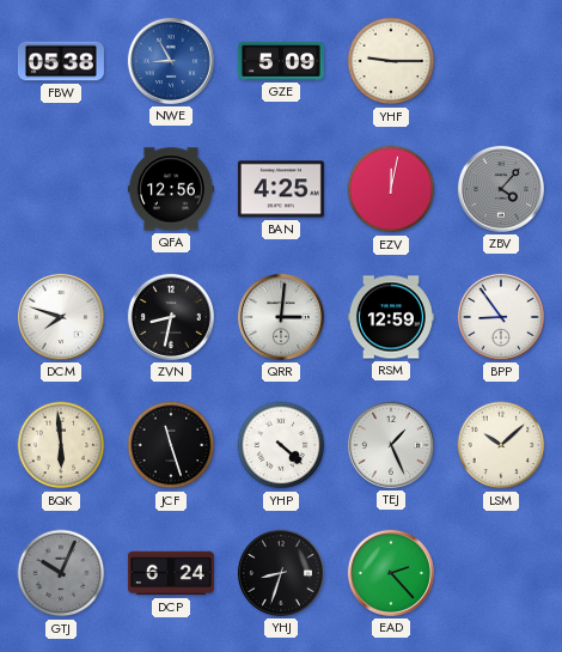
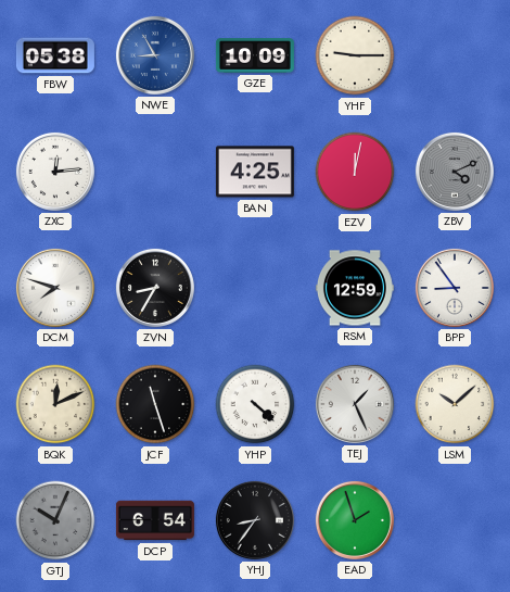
GZE: 5:09 -> 10:09
ZXC: none -> 12:14
QFA: 12:56 -> none
ZBV: 4:07 -> 4:11
ZVN: 8:32 -> 8:35
QRR: 3:01 -> none
BQK: 5:59 -> 12:11
DCP: 6:24 -> 6:54
YHJ: 8:33 -> 8:36
EAD: 2:23 -> 1:57
